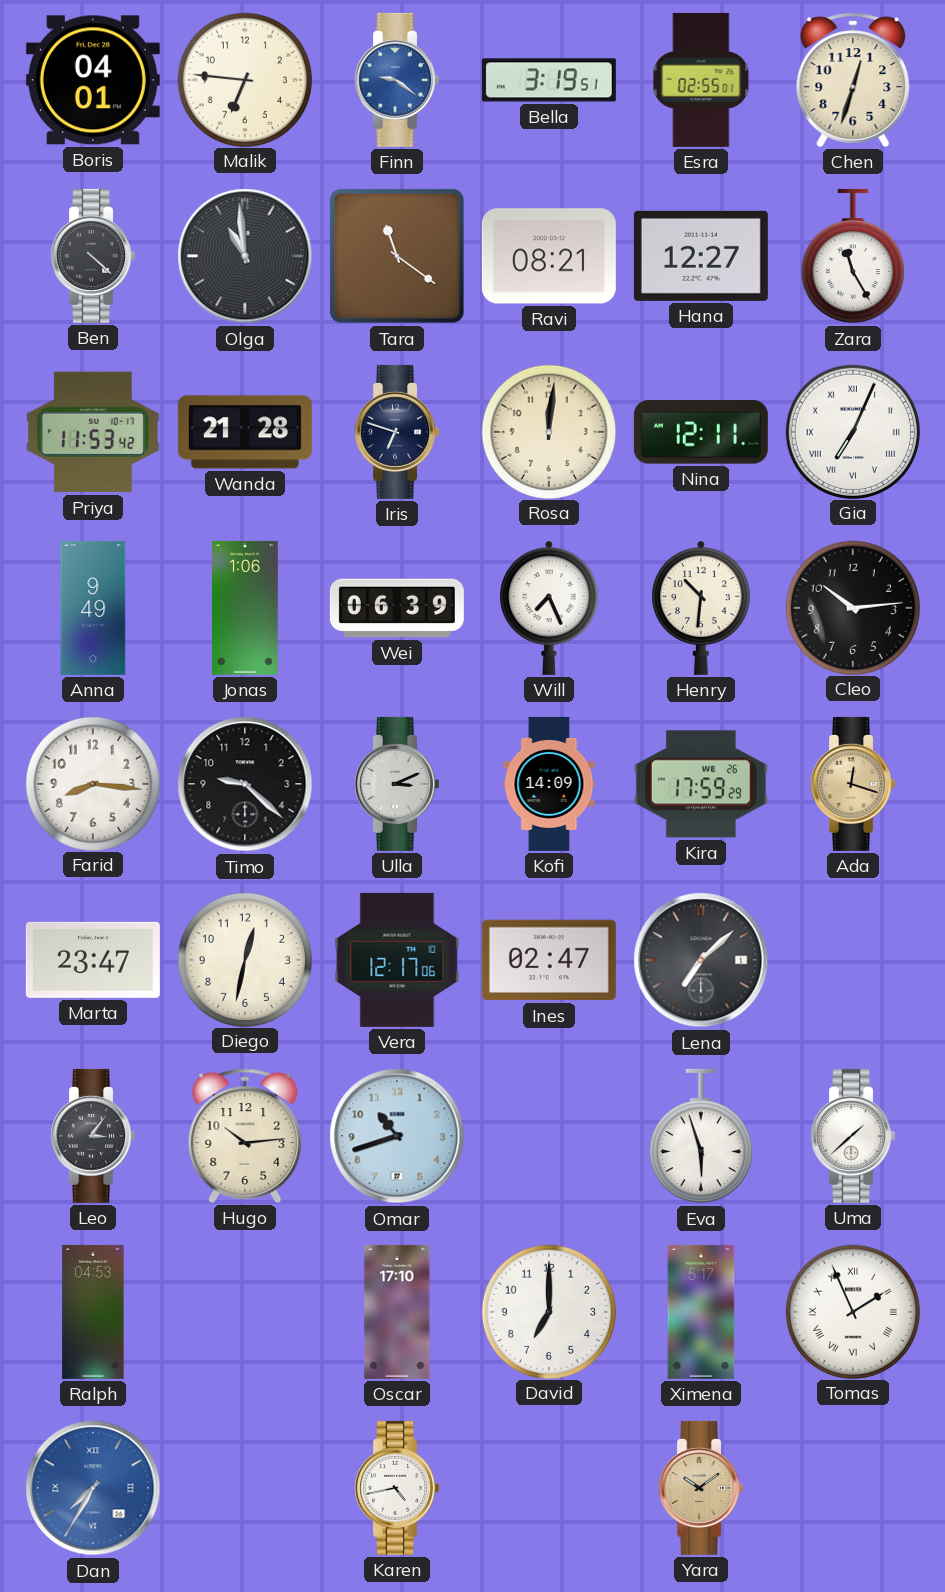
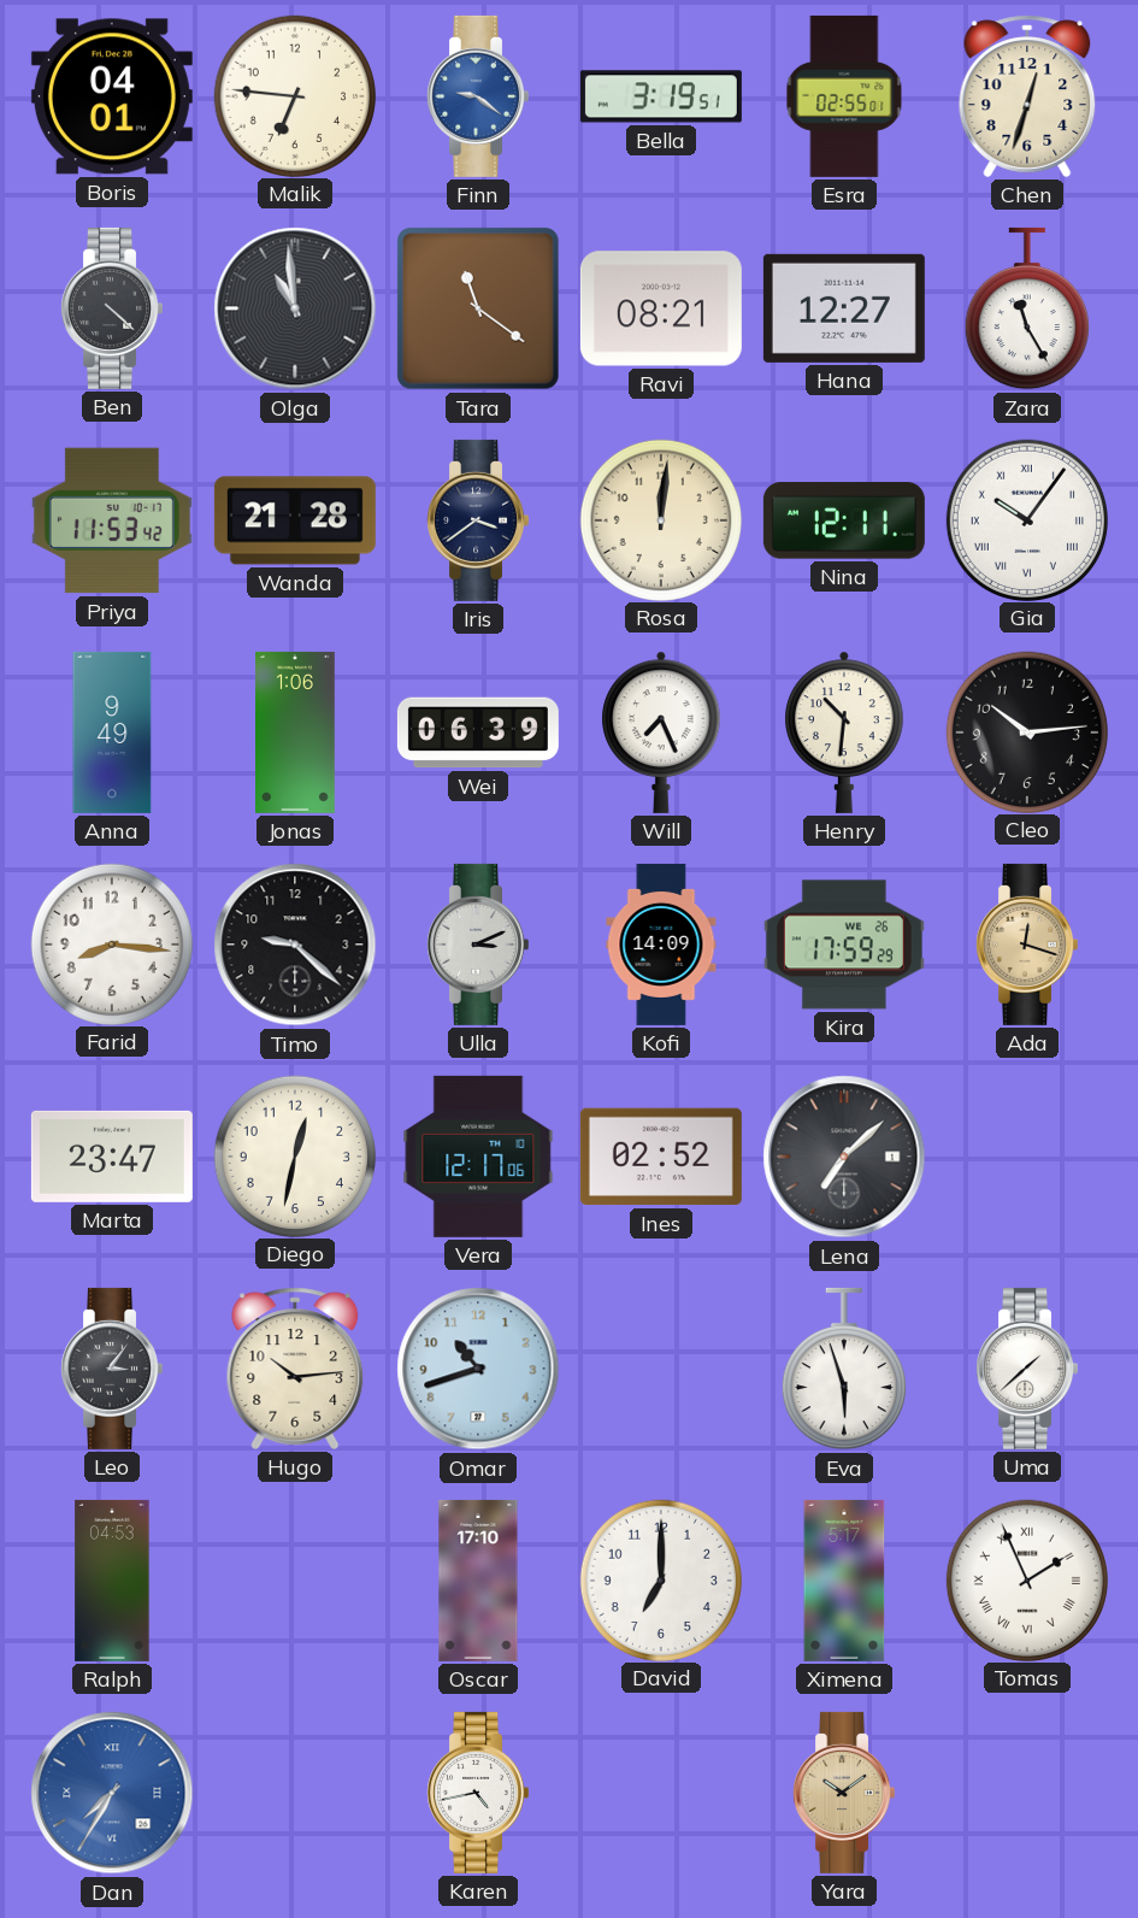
Iris: 6:48 -> 3:39
Gia: 7:04 -> 10:06
Ines: 02:47 -> 02:52
